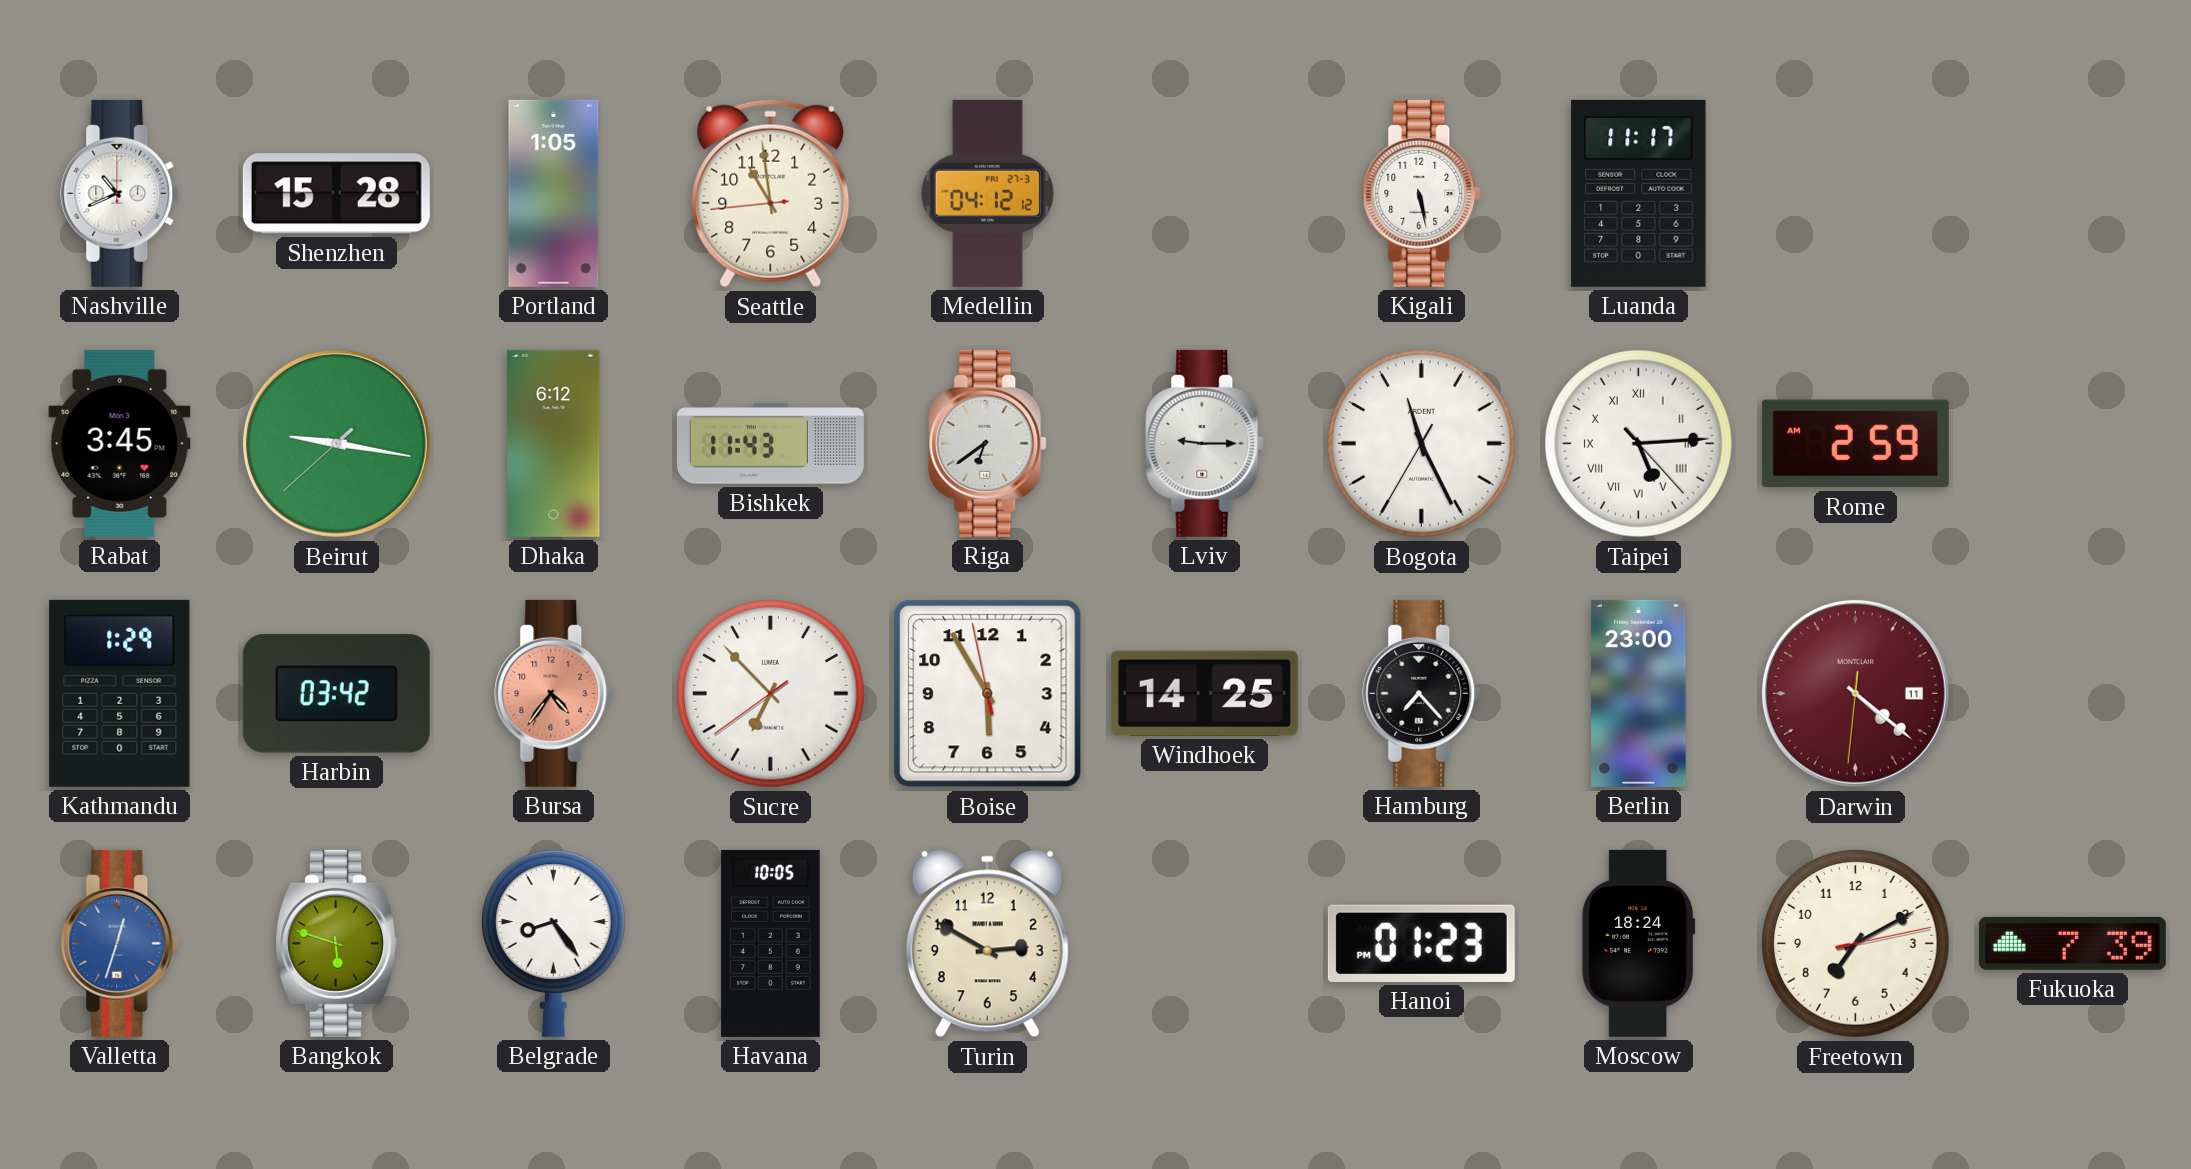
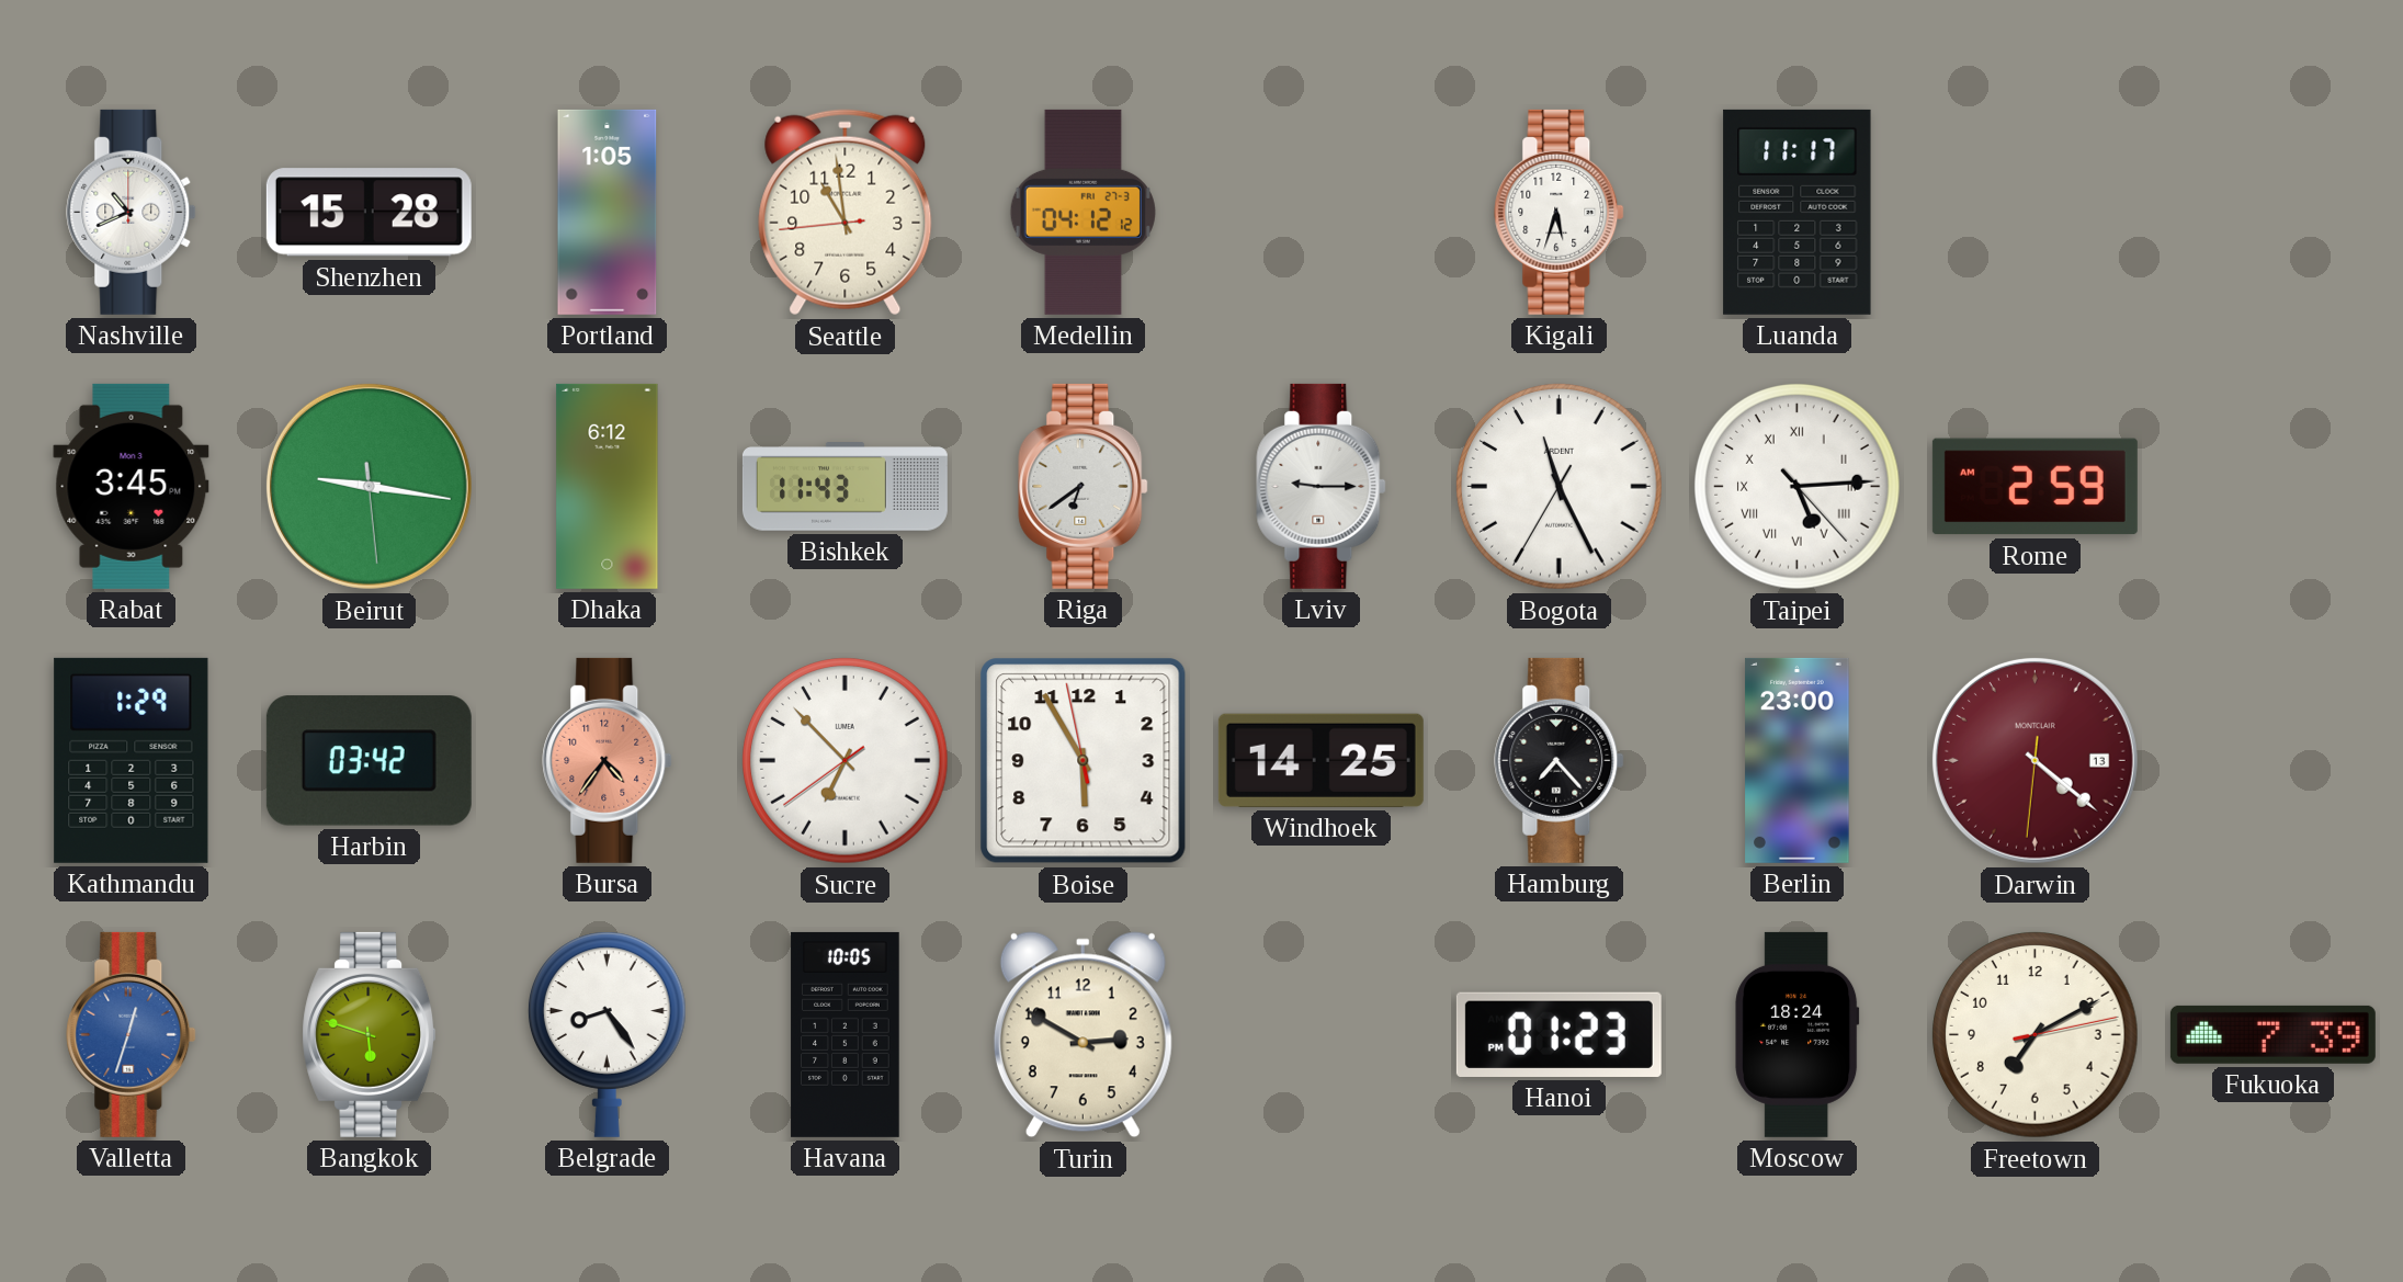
Kigali: 5:28 -> 5:33
Beirut: 9:16:38 -> 9:16:29
Darwin date: 11 -> 13
